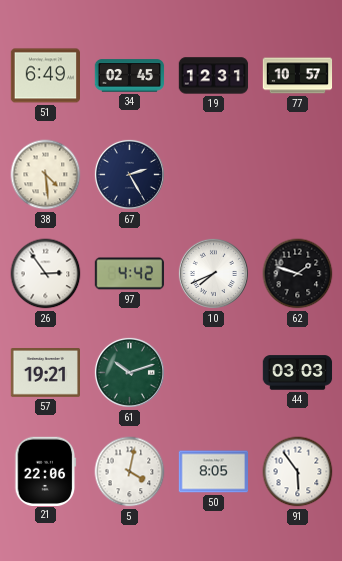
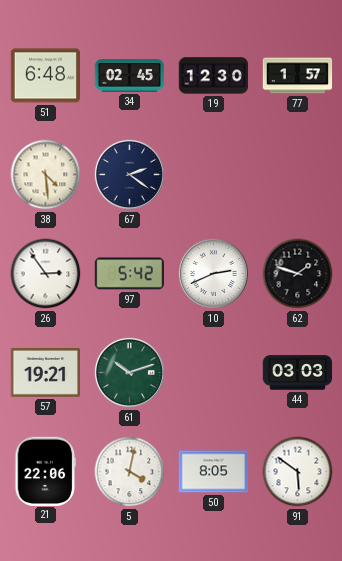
51: 6:49 -> 6:48
19: 12:31 -> 12:30
77: 10:57 -> 1:57
67: 2:25 -> 2:21
97: 4:42 -> 5:42
10: 7:41 -> 2:41
91: 5:54 -> 5:51
